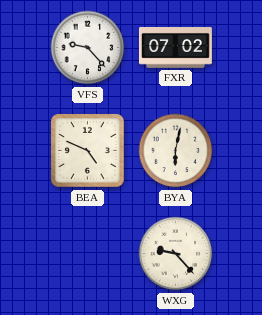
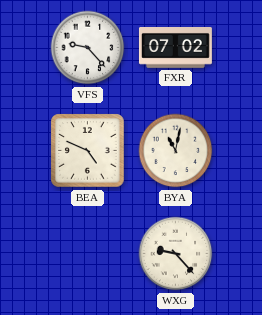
BYA: 6:02 -> 11:02
